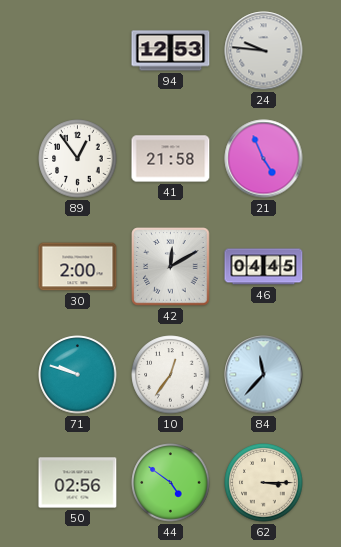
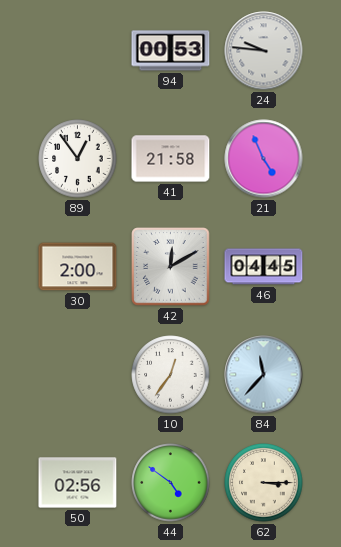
94: 12:53 -> 00:53
71: 9:48 -> none
